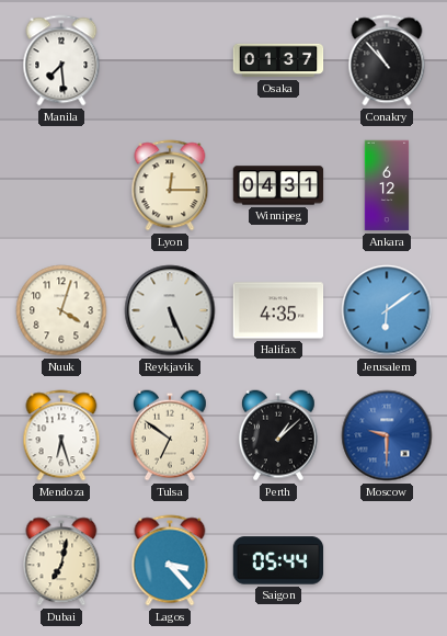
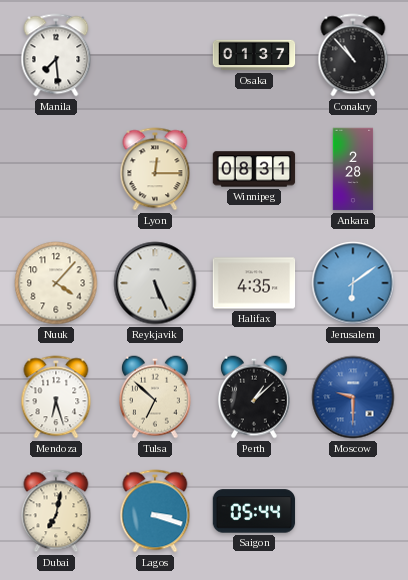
Winnipeg: 04:31 -> 08:31
Ankara: 6:12 -> 2:28
Nuuk: 4:03 -> 4:07
Tulsa: 6:51 -> 6:52
Lagos: 3:23 -> 3:18
